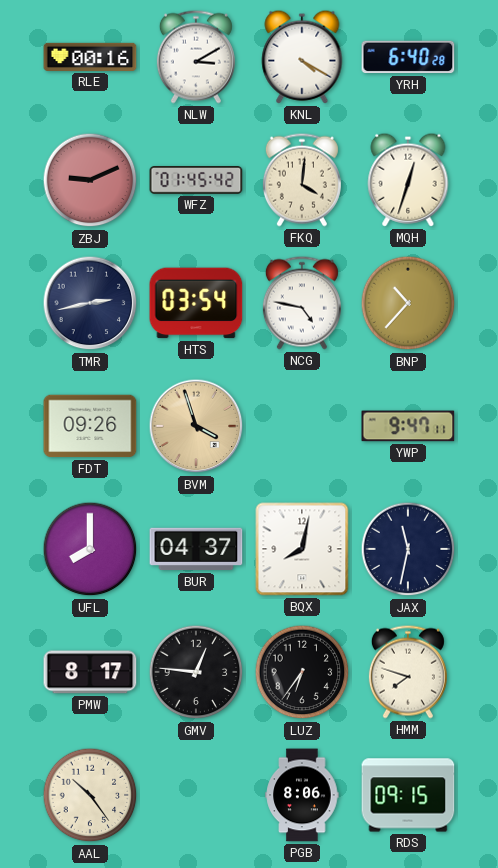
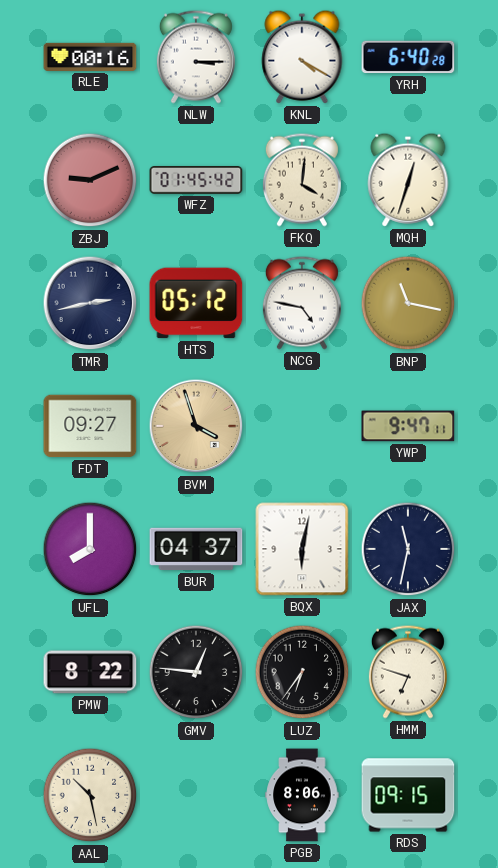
NLW: 3:10 -> 3:15
HTS: 03:54 -> 05:12
BNP: 10:37 -> 11:17
FDT: 09:26 -> 09:27
BQX: 8:02 -> 6:02
PMW: 8:17 -> 8:22
HMM: 7:48 -> 6:48
AAL: 10:24 -> 10:28
